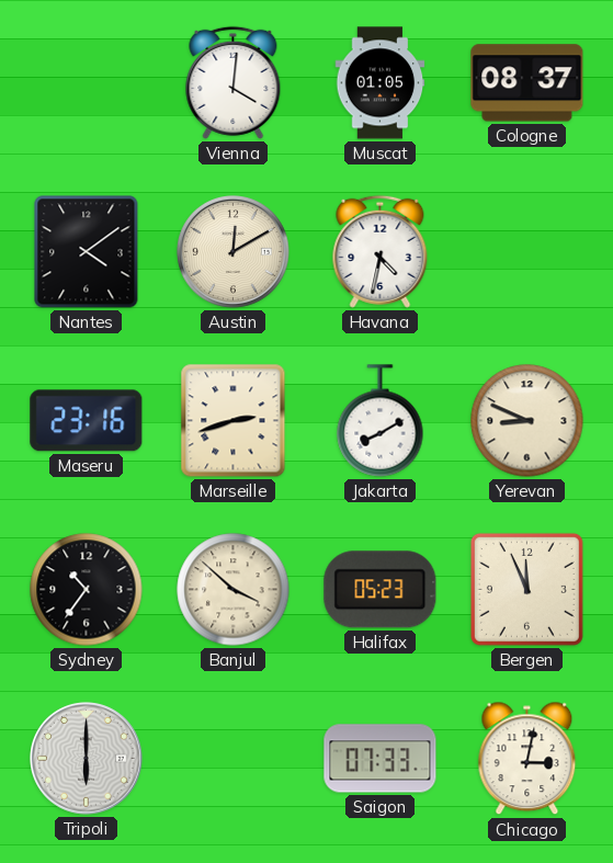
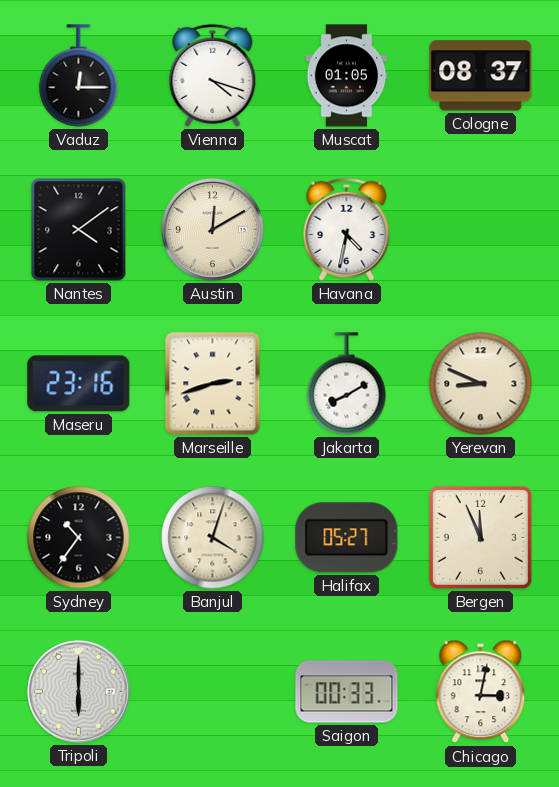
Vaduz: none -> 12:15
Vienna: 4:01 -> 4:18
Banjul: 3:52 -> 4:03
Halifax: 05:23 -> 05:27
Saigon: 07:33 -> 00:33
